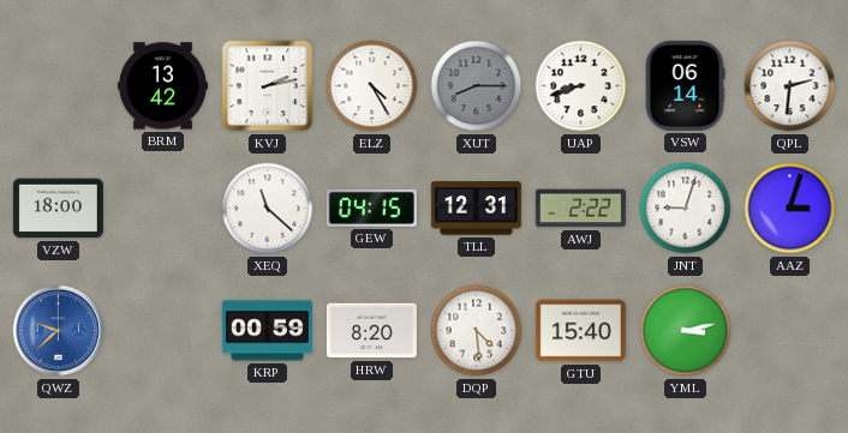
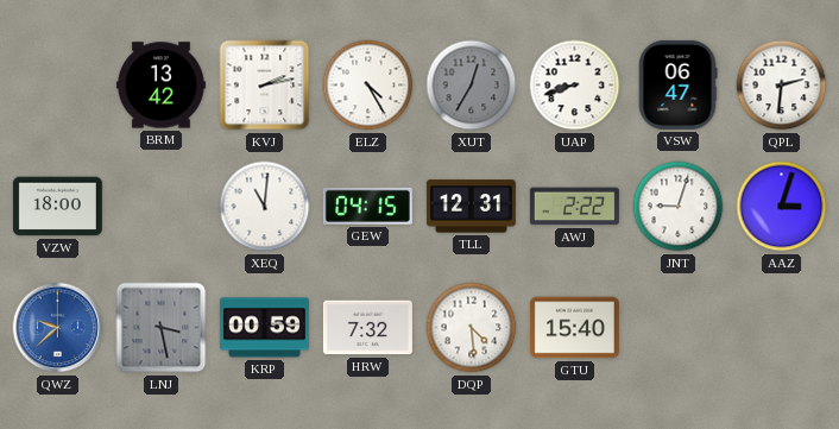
XUT: 8:15 -> 12:35
VSW: 06:14 -> 06:47
XEQ: 11:22 -> 11:01
LNJ: none -> 3:28
HRW: 8:20 -> 7:32
YML: 3:13 -> none
